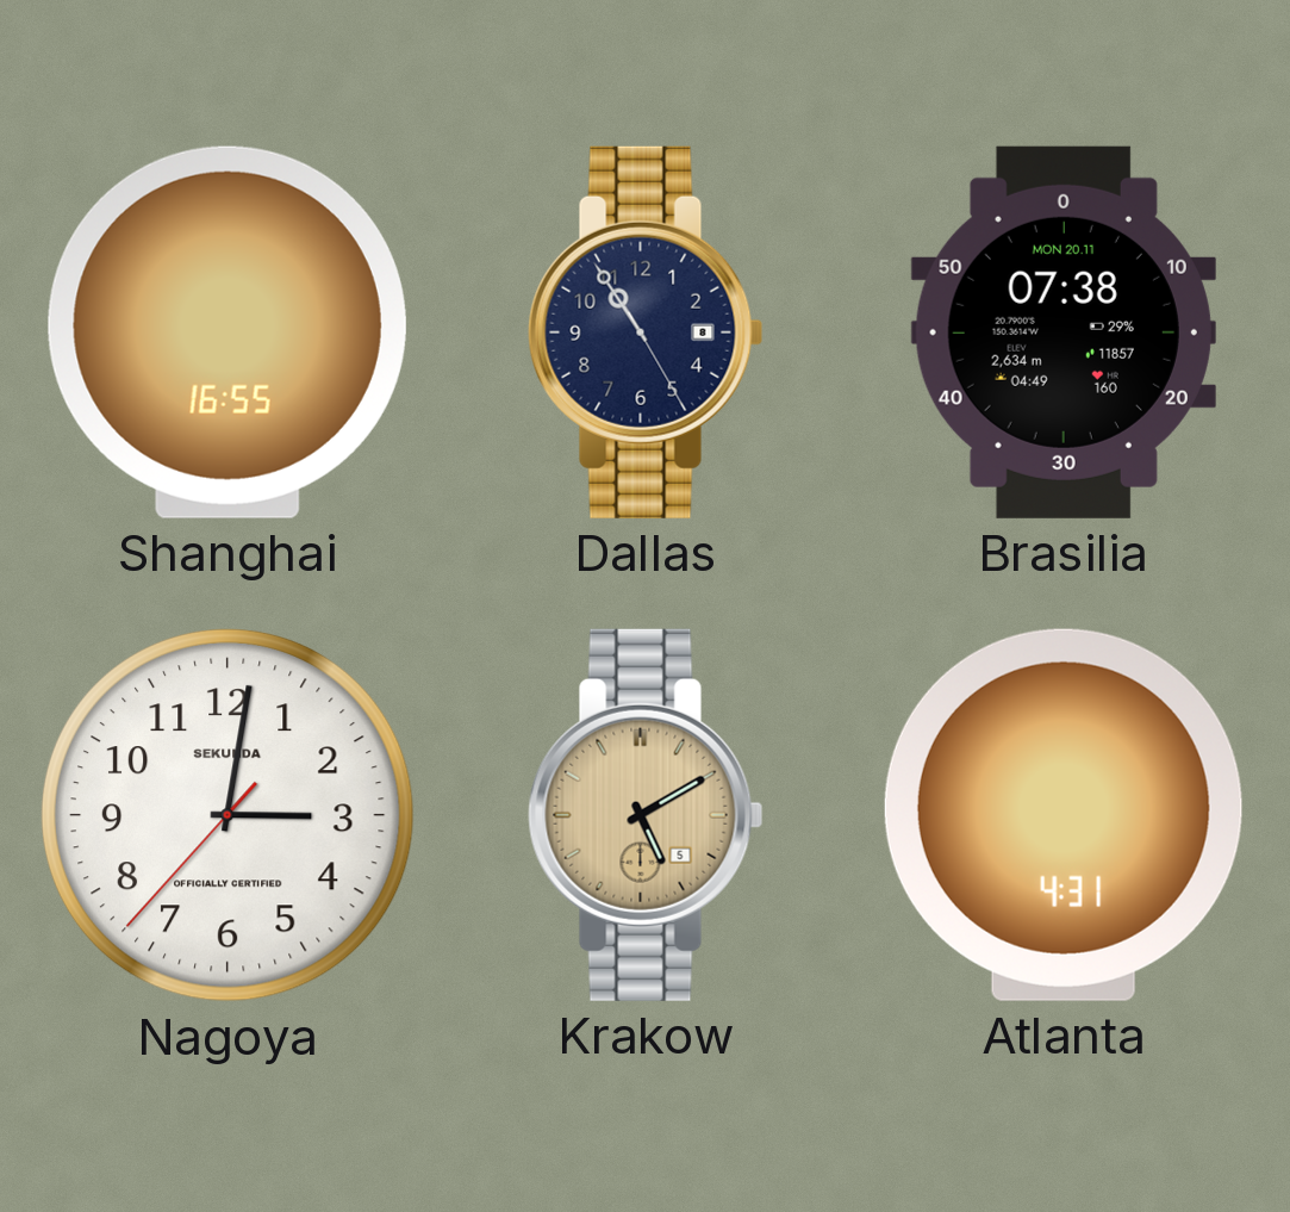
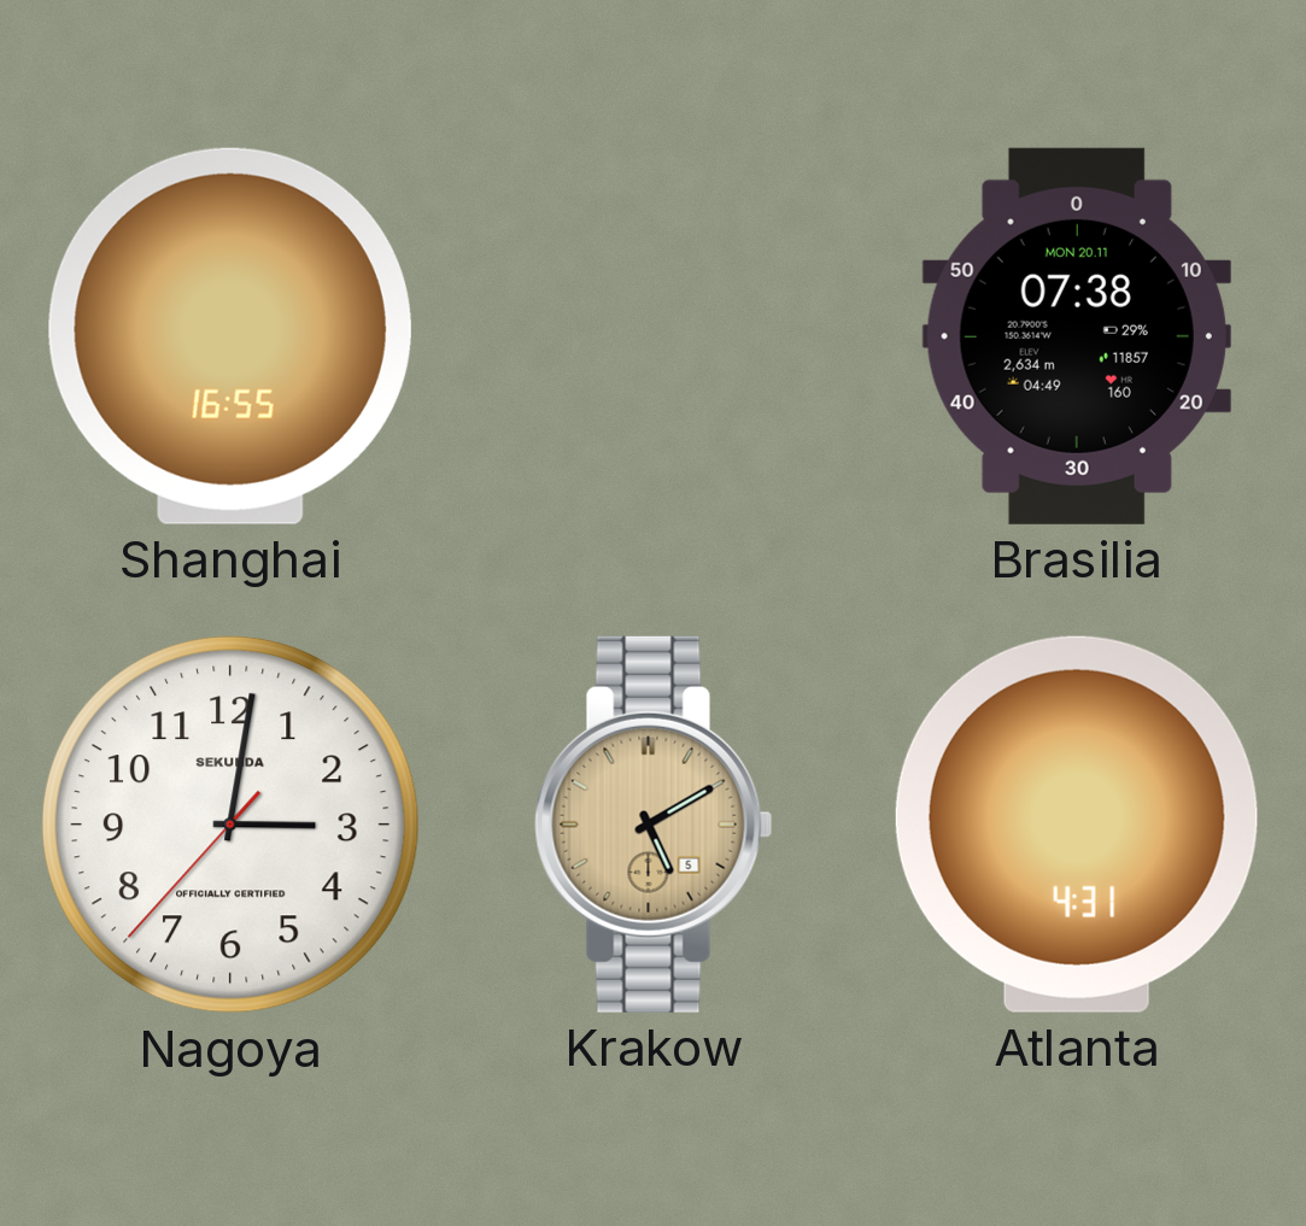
Dallas: 10:54 -> none
